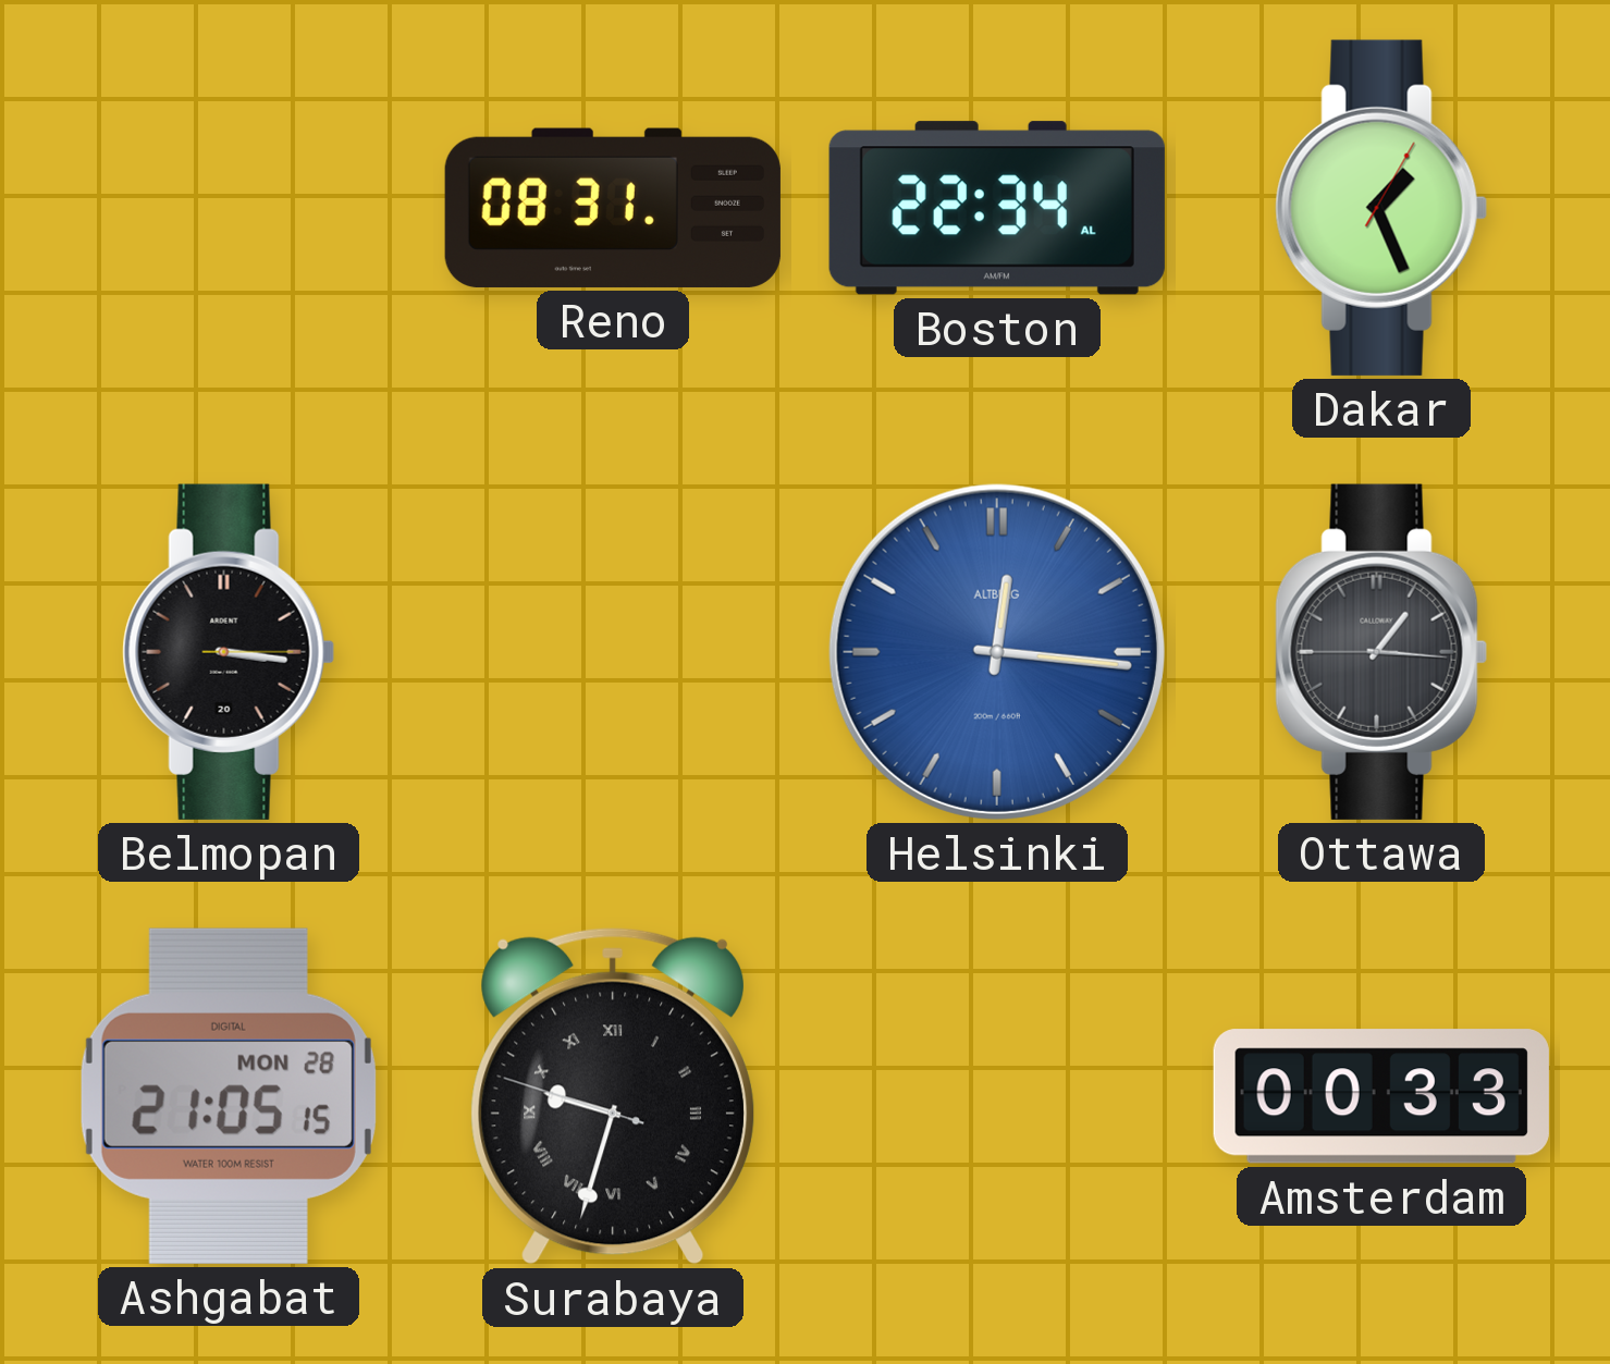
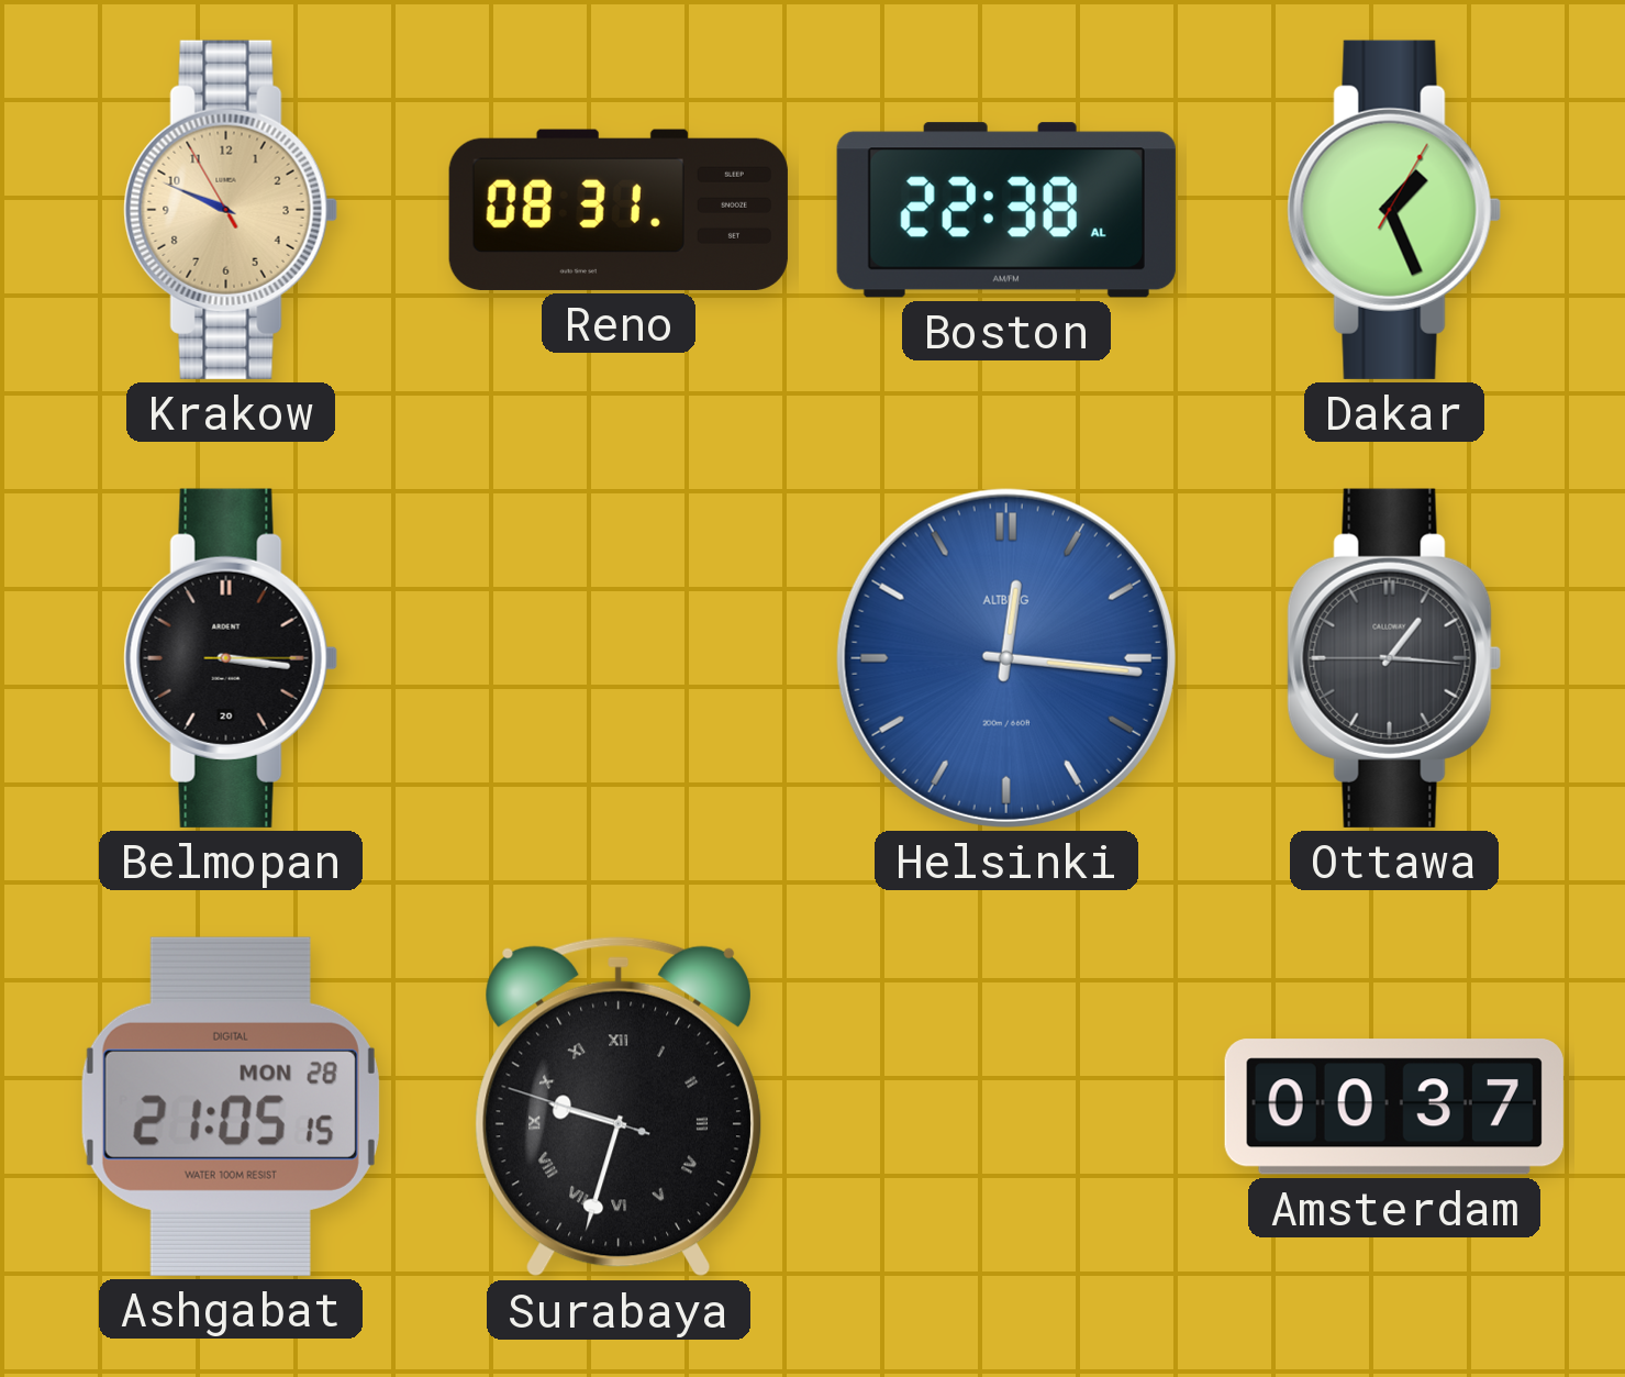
Krakow: none -> 9:48
Boston: 22:34 -> 22:38
Amsterdam: 00:33 -> 00:37
